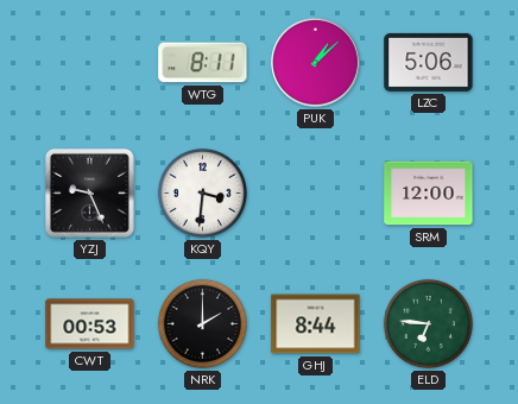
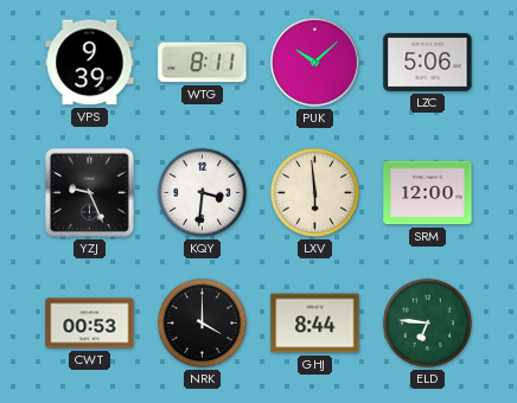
VPS: none -> 9:39
PUK: 1:08 -> 10:08
LXV: none -> 5:59
NRK: 2:00 -> 4:00
